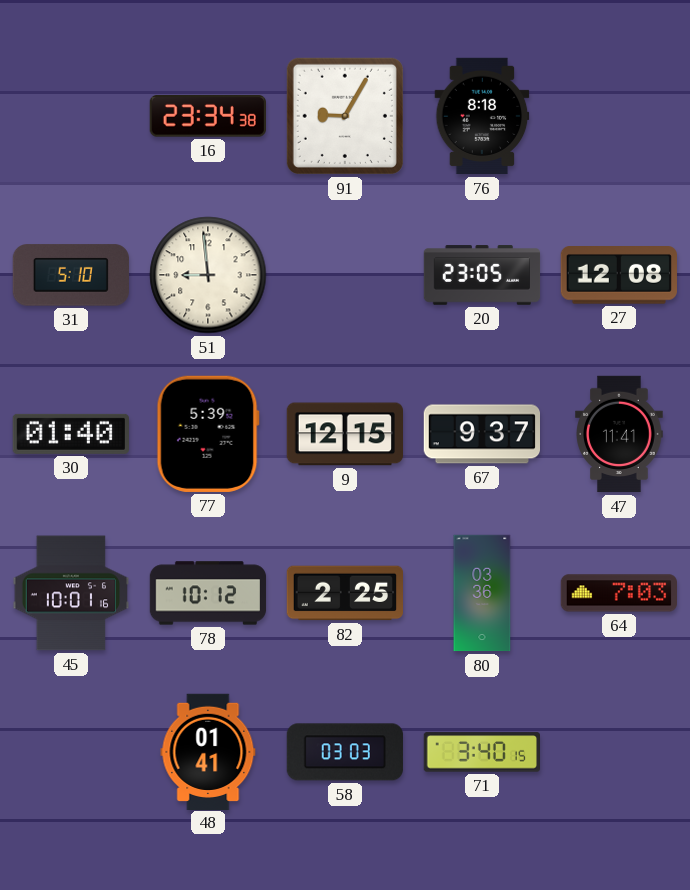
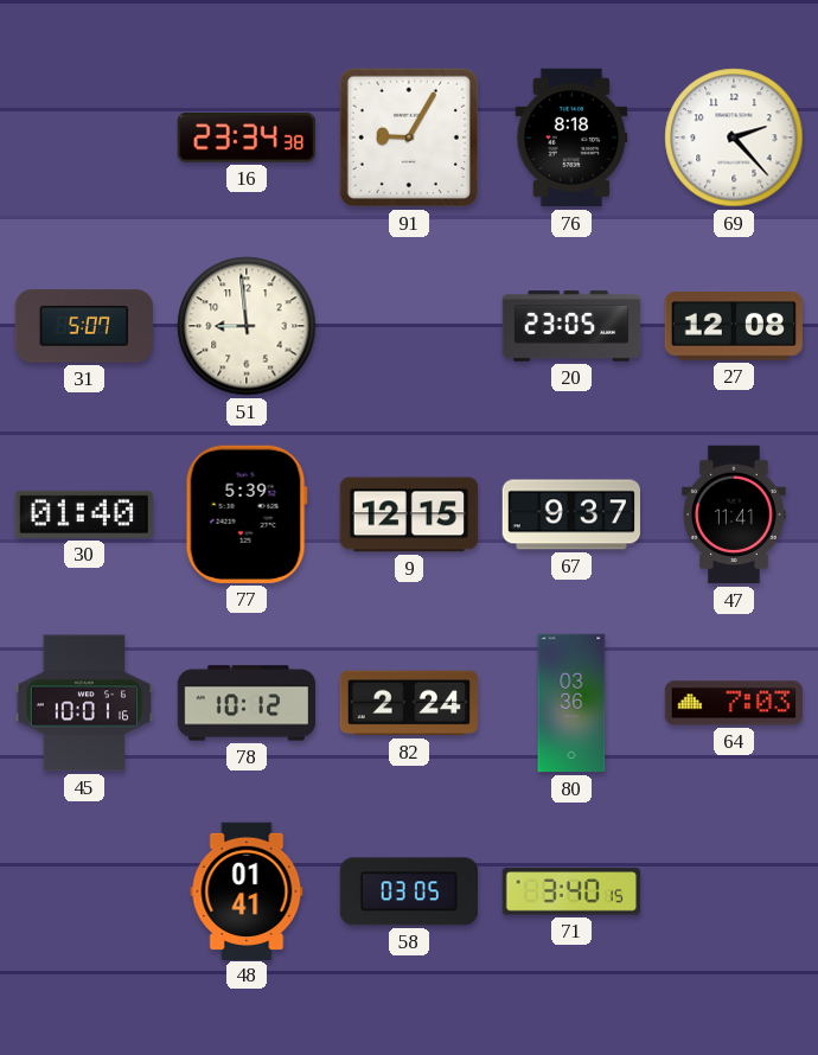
69: none -> 2:23
31: 5:10 -> 5:07
82: 2:25 -> 2:24
58: 03:03 -> 03:05
